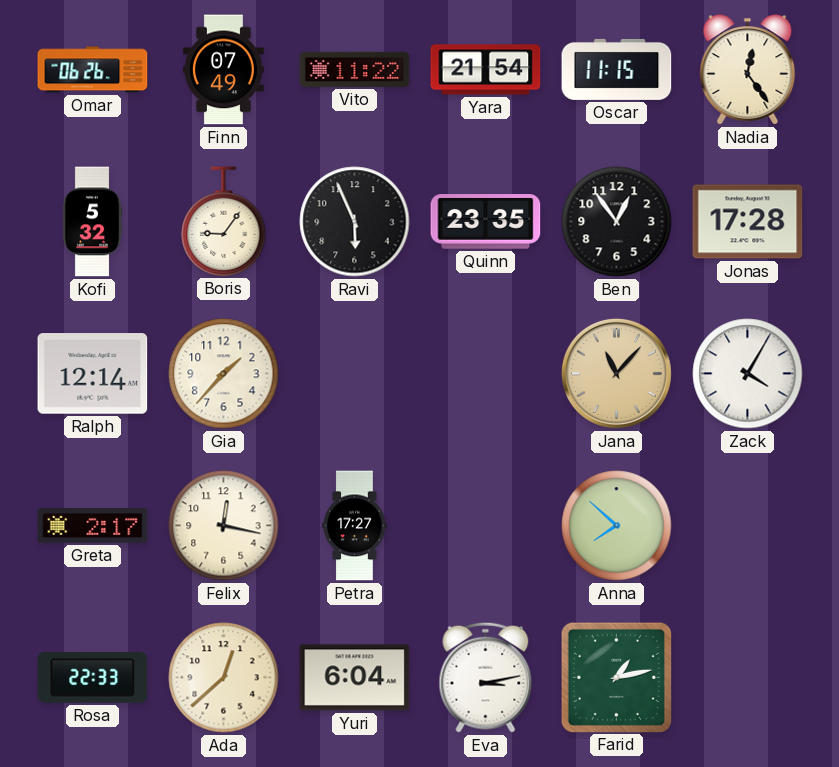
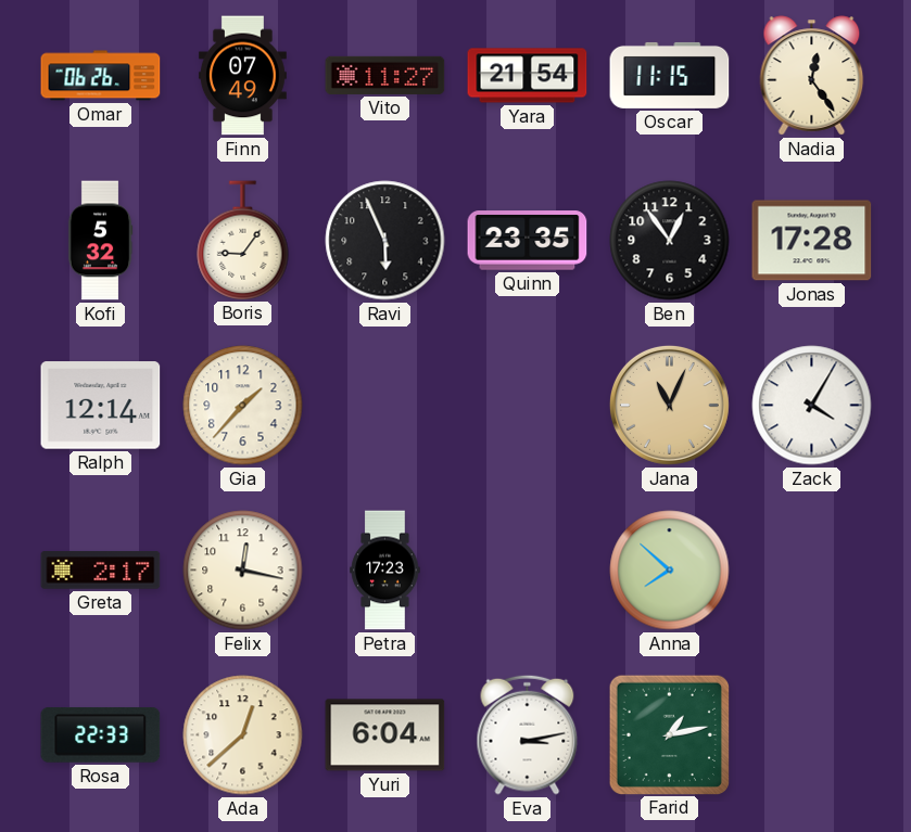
Vito: 11:22 -> 11:27
Jana: 11:07 -> 11:04
Petra: 17:27 -> 17:23
